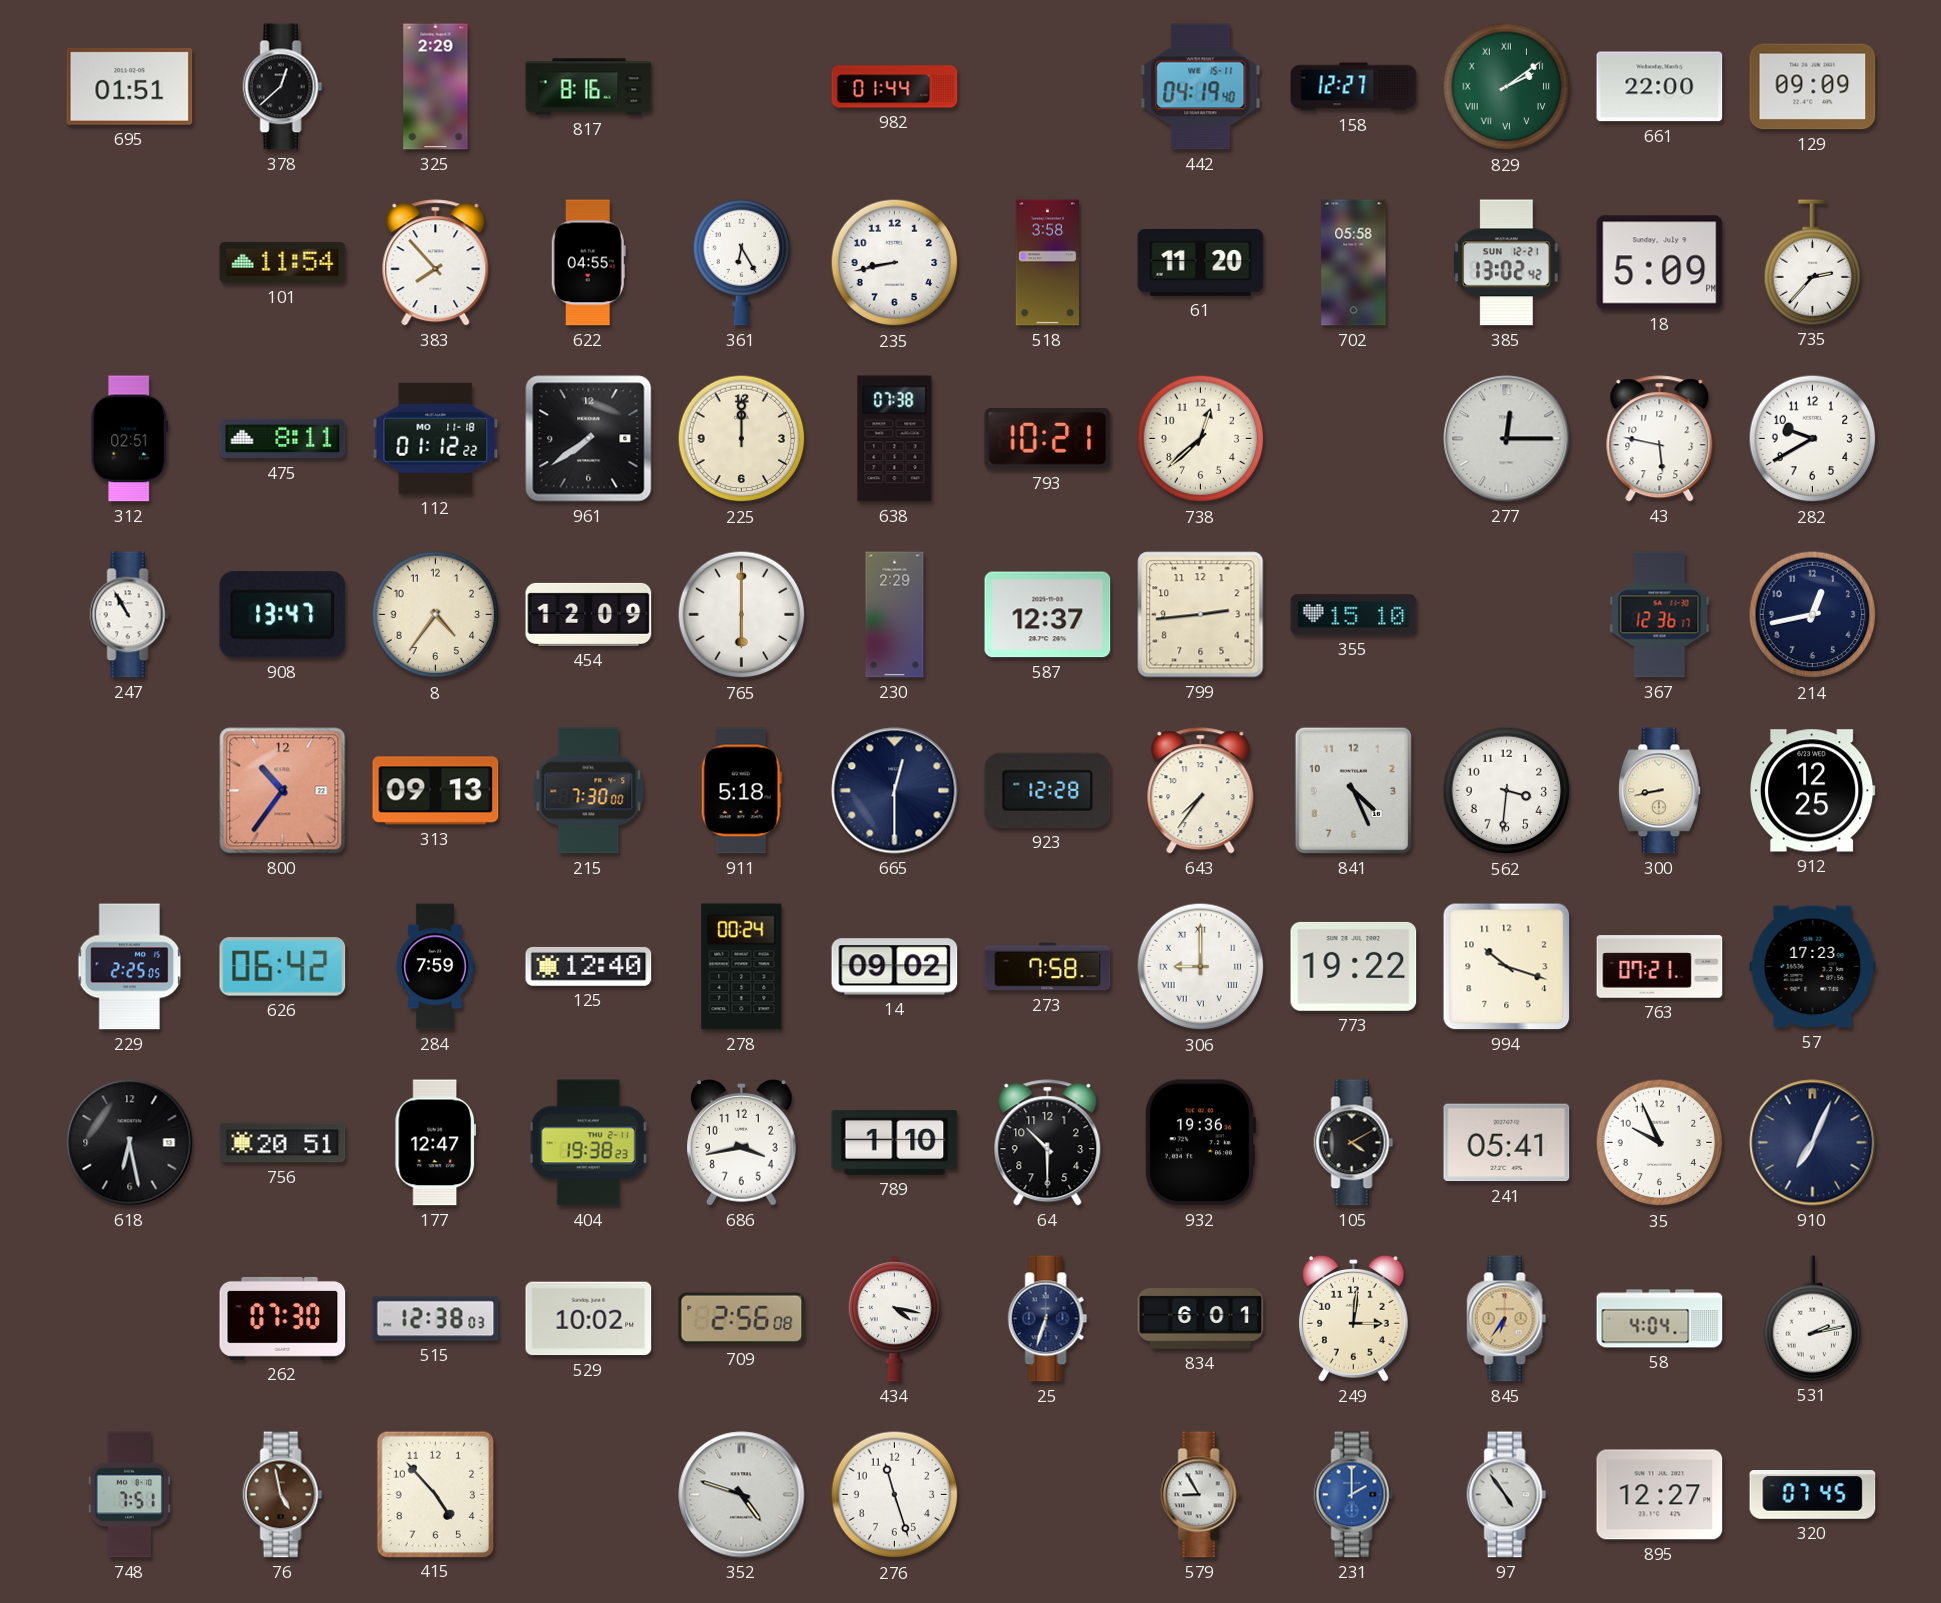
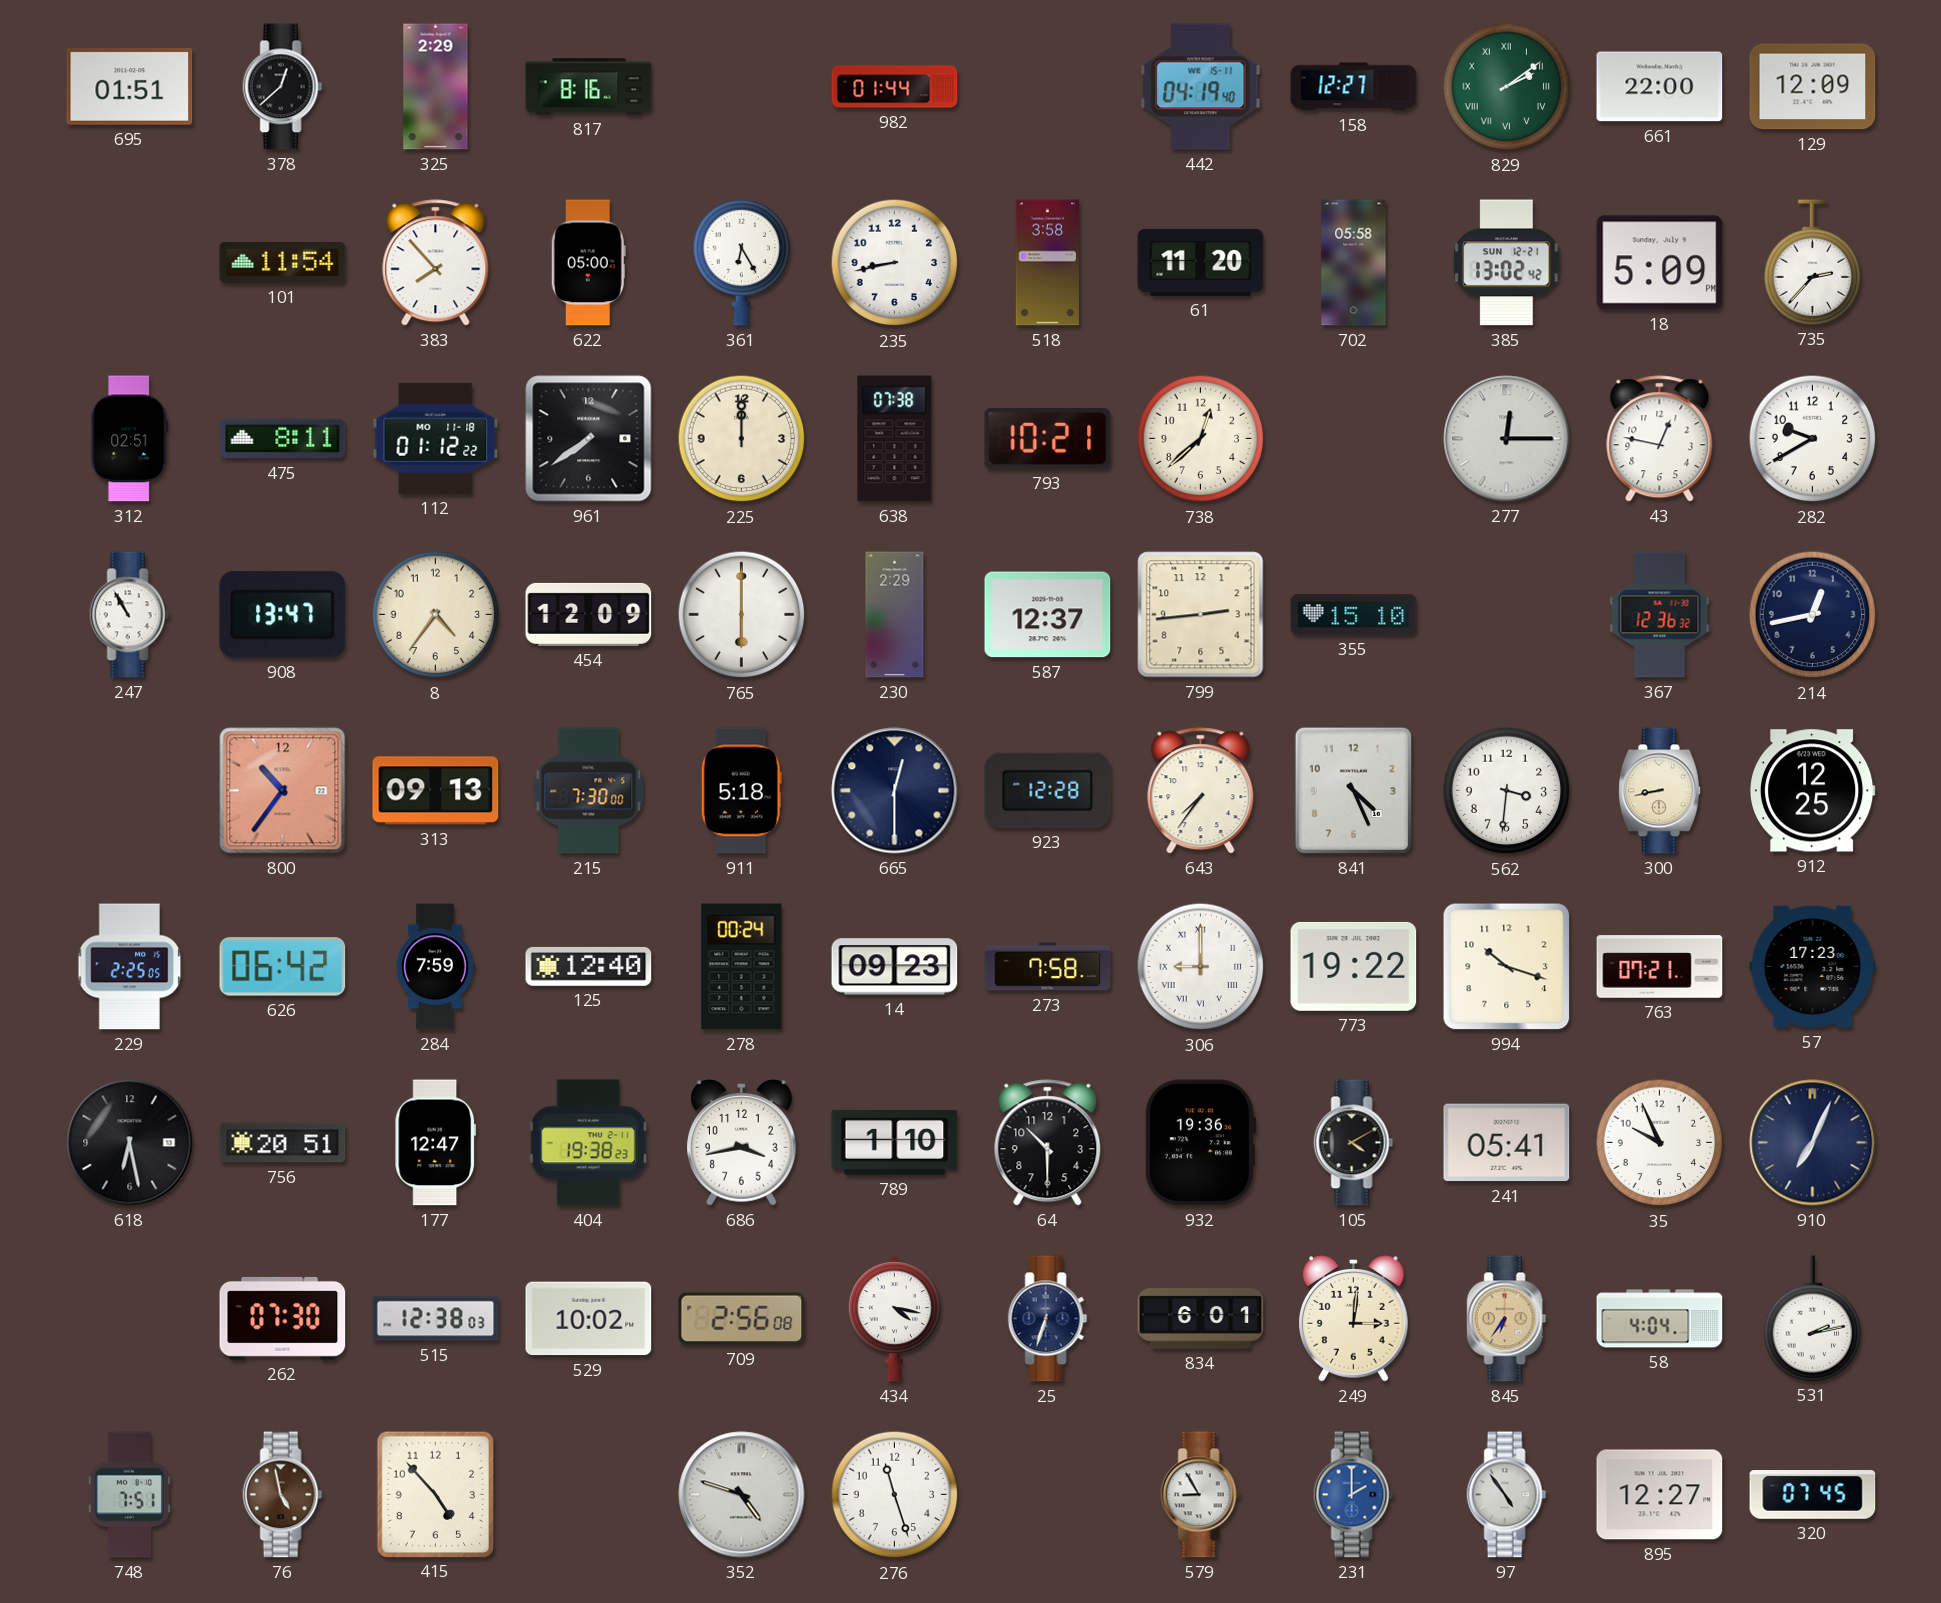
129: 09:09 -> 12:09
622: 04:55 -> 05:00
43: 5:47 -> 12:47
367: 12:36:17 -> 12:36:32
14: 09:02 -> 09:23
